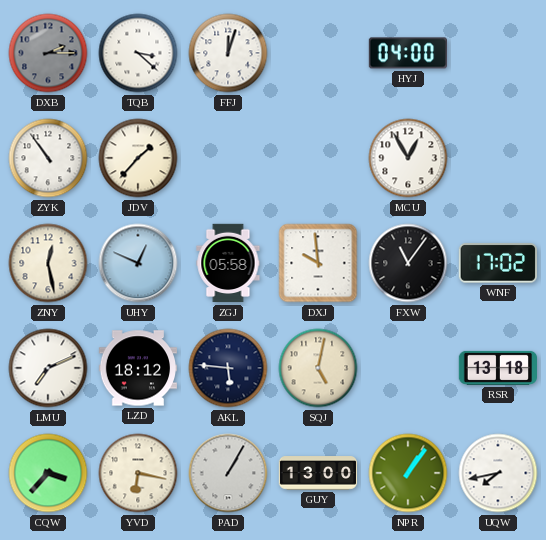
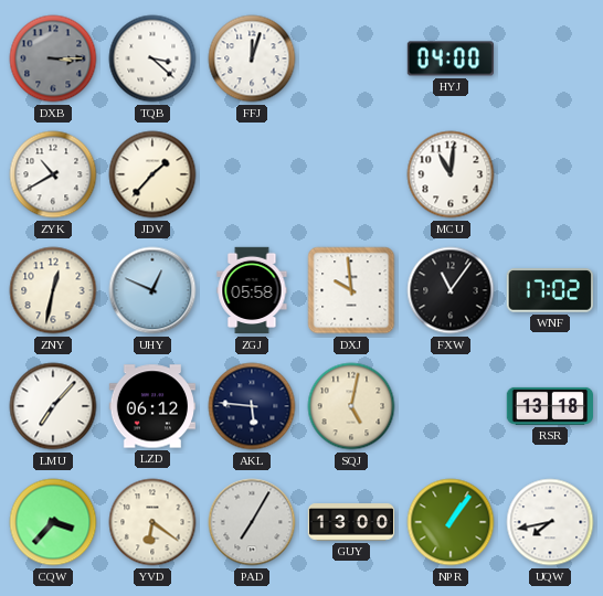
DXB: 2:15 -> 3:15
ZYK: 10:54 -> 10:40
MCU: 12:55 -> 11:01
ZNY: 12:28 -> 12:32
LMU: 7:11 -> 7:07
LZD: 18:12 -> 06:12
YVD: 6:17 -> 6:21
PAD: 1:05 -> 7:05
